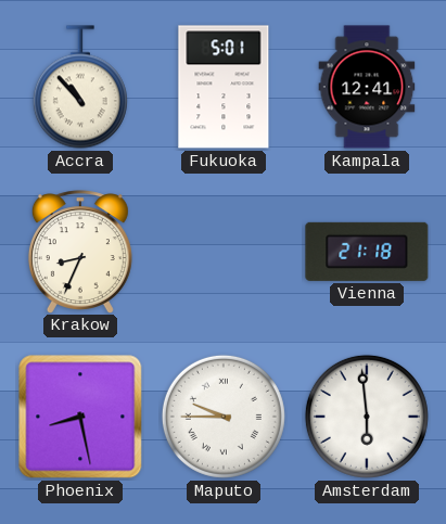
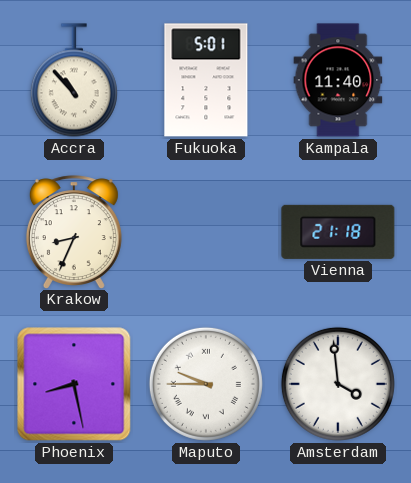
Kampala: 12:41 -> 11:40
Amsterdam: 5:59 -> 3:59
